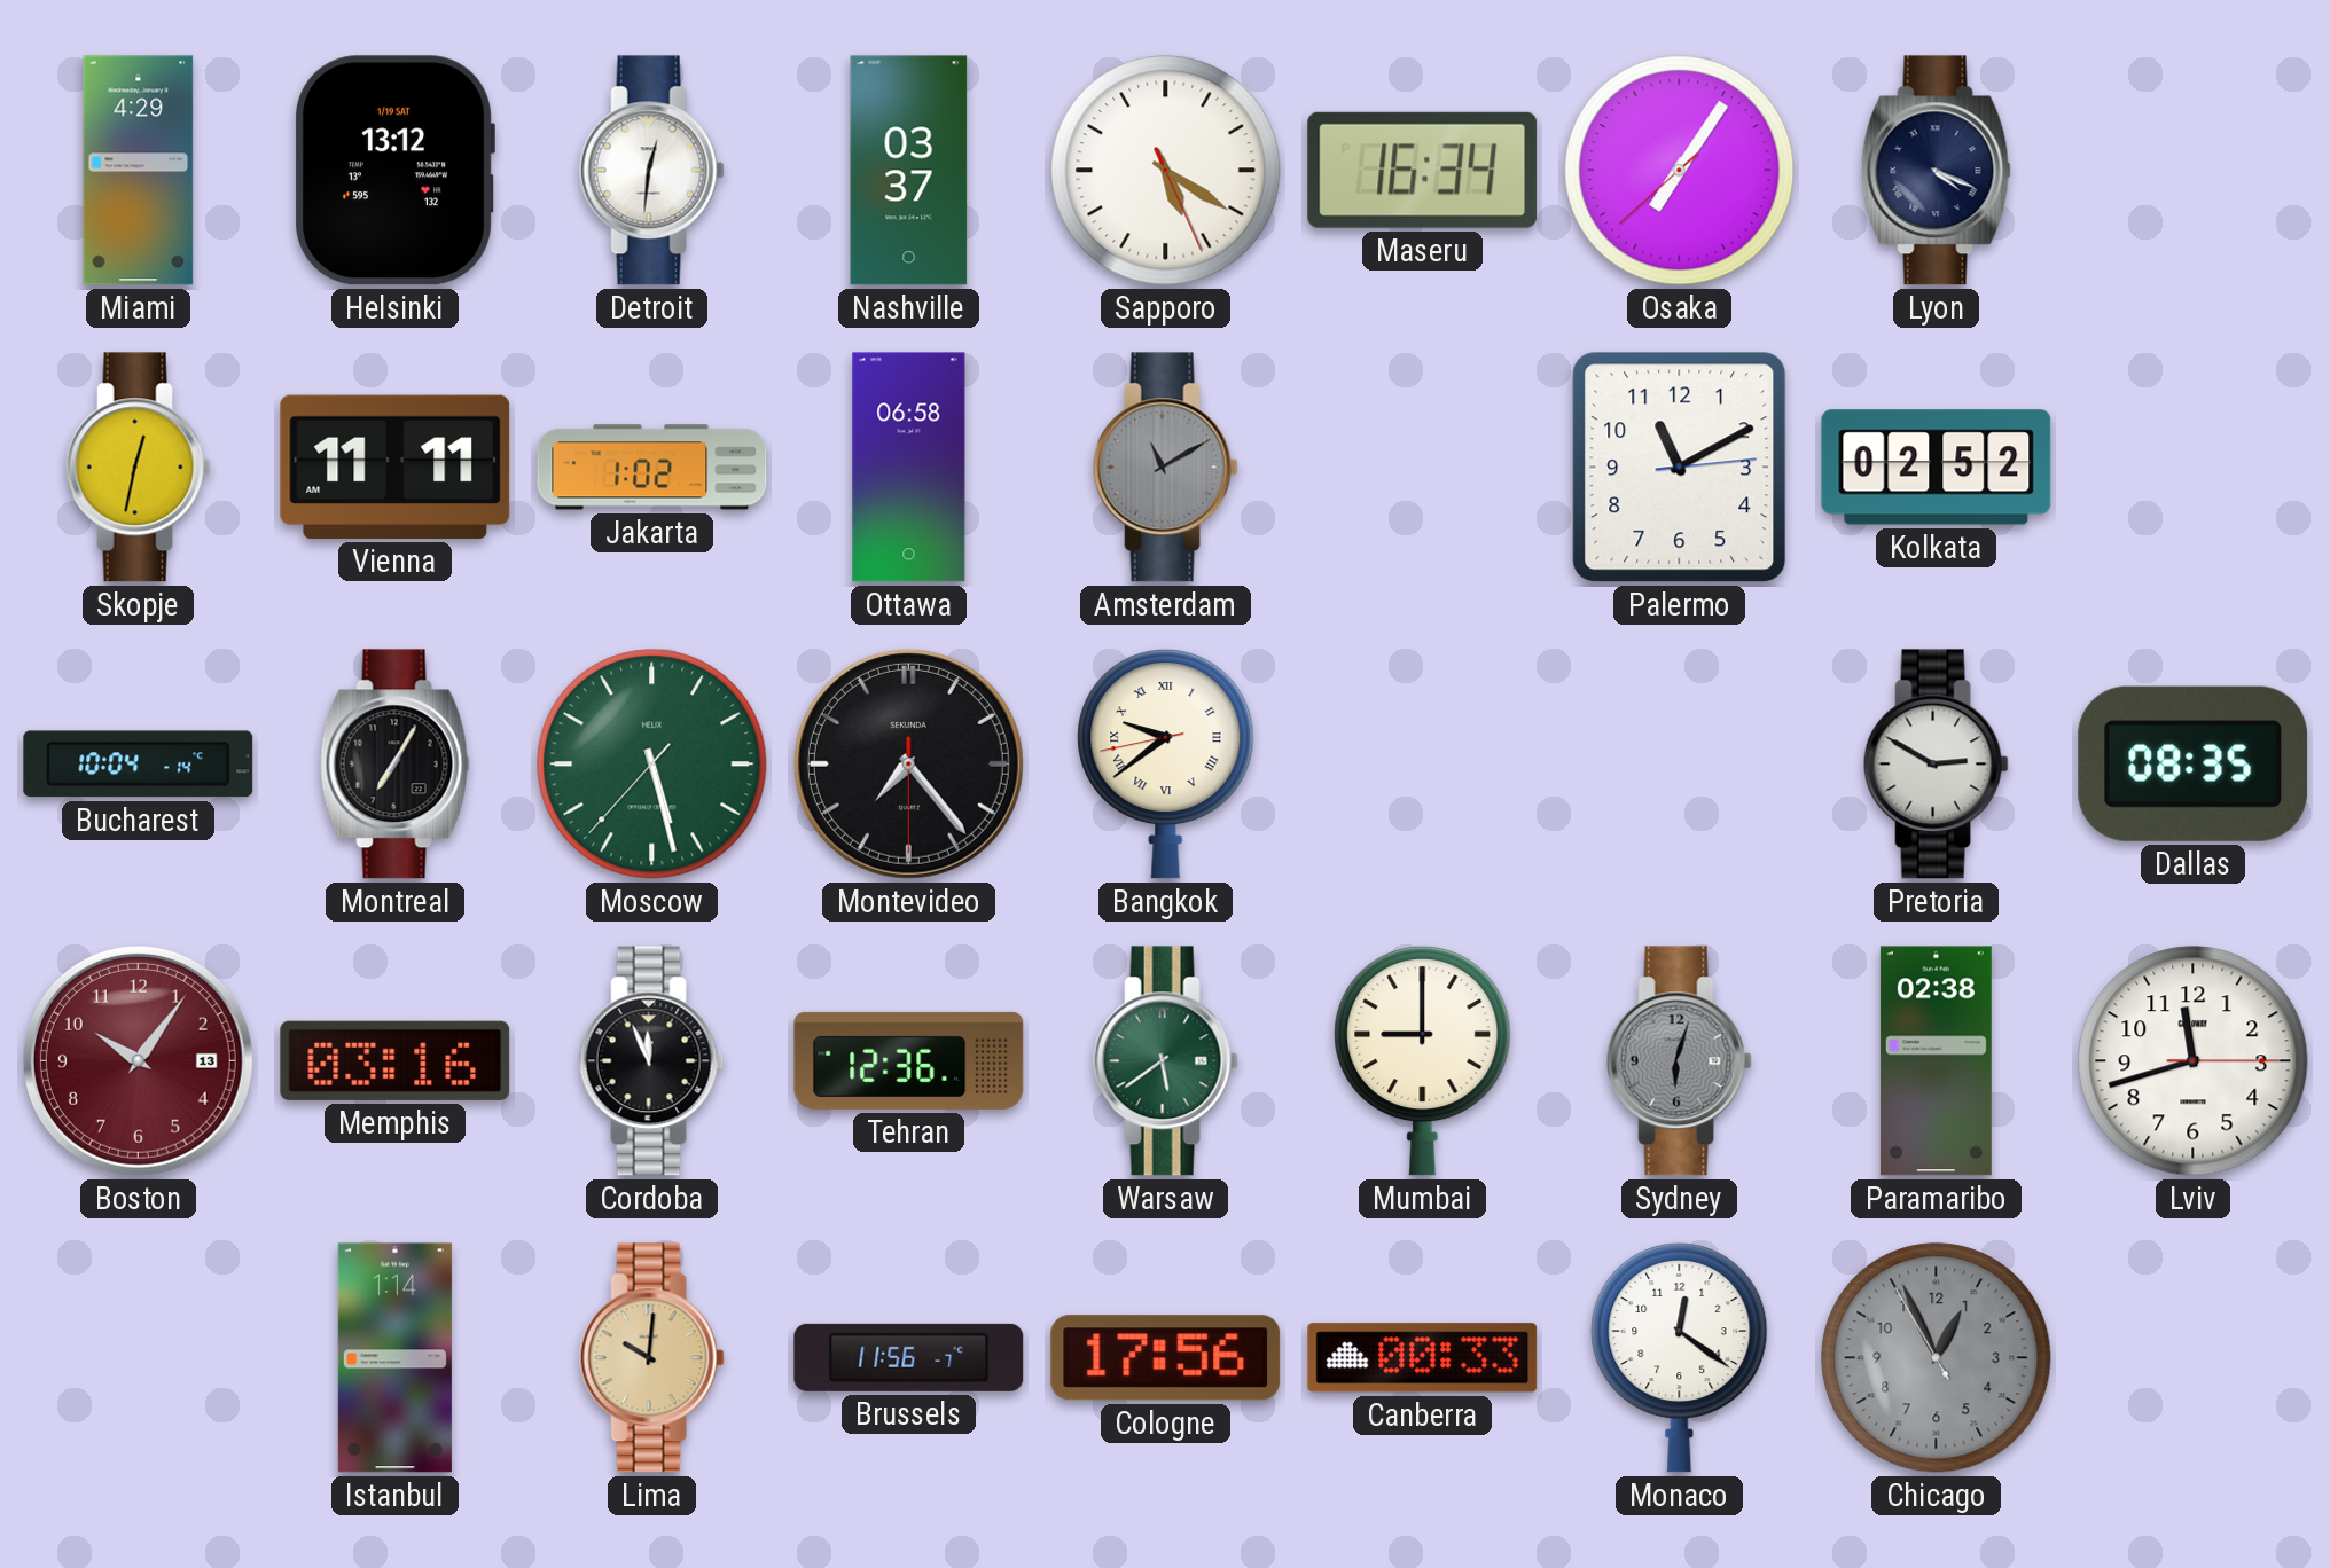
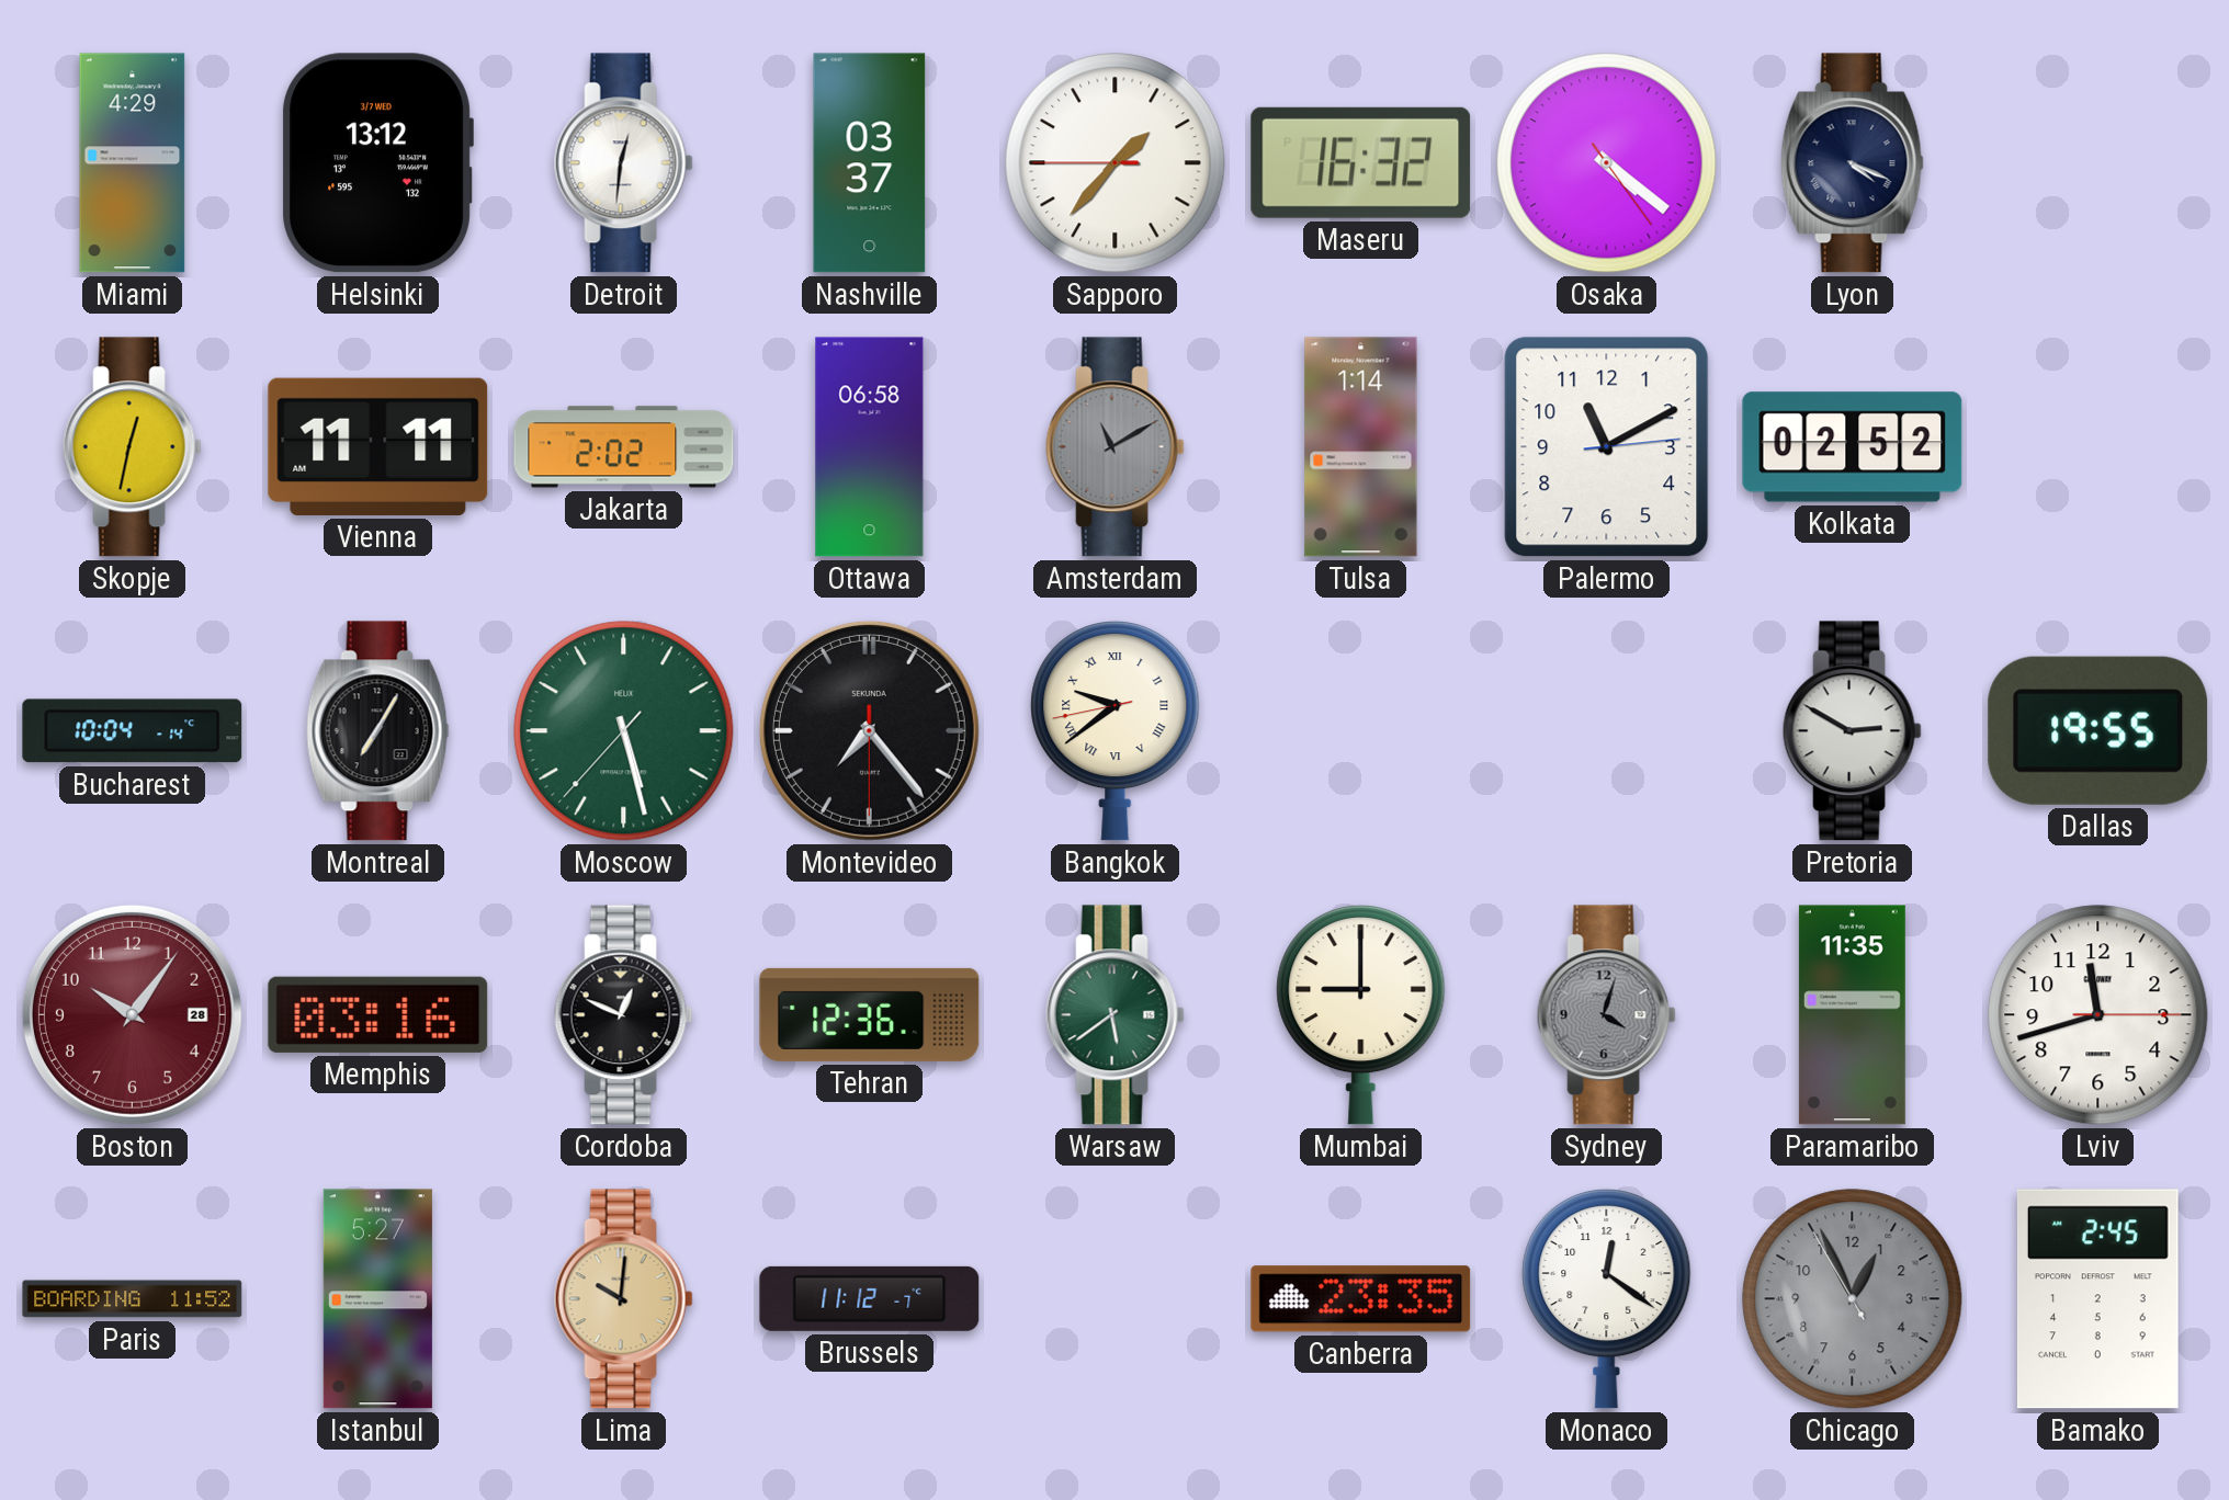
Helsinki date: 1/19 SAT -> 3/7 WED
Sapporo: 5:20 -> 1:36
Maseru: 16:34 -> 16:32
Osaka: 7:05 -> 4:21
Jakarta: 1:02 -> 2:02
Tulsa: none -> 1:14
Dallas: 08:35 -> 19:55
Boston date: 13 -> 28
Cordoba: 11:56 -> 12:49
Sydney: 6:03 -> 4:03
Paramaribo: 02:38 -> 11:35
Paris: none -> 11:52
Istanbul: 1:14 -> 5:27
Brussels: 11:56 -> 11:12
Cologne: 17:56 -> none
Canberra: 00:33 -> 23:35
Bamako: none -> 2:45
